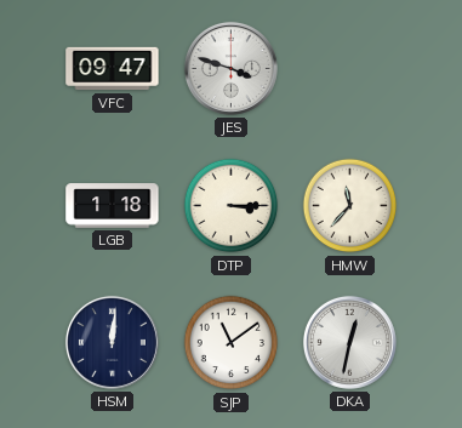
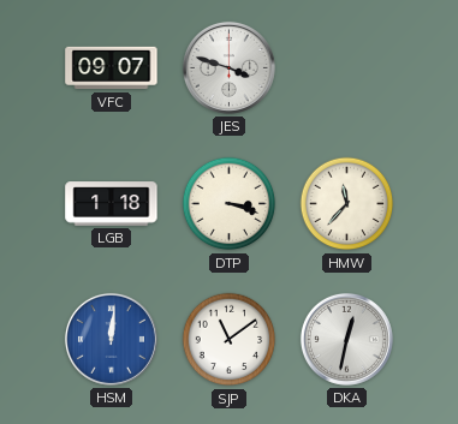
VFC: 09:47 -> 09:07
DTP: 3:15 -> 3:18
HSM dial: navy -> blue
